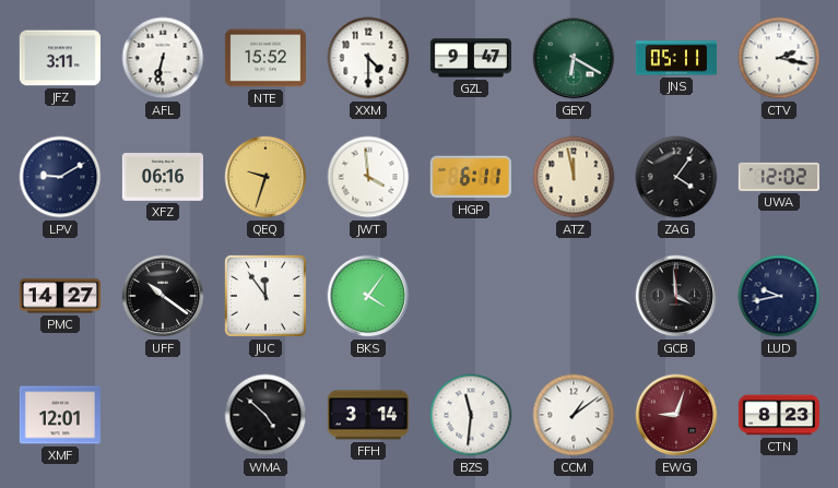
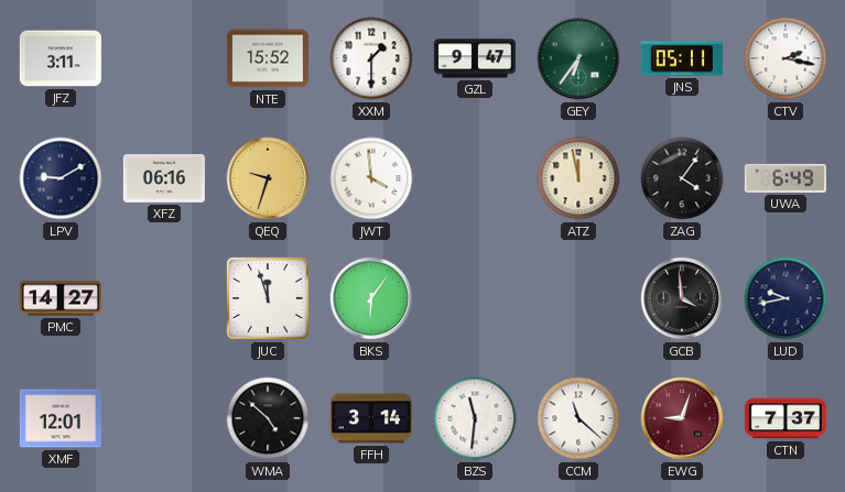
AFL: 6:32 -> none
XXM: 4:30 -> 1:30
GEY: 6:20 -> 6:36
HGP: 6:11 -> none
UWA: 12:02 -> 6:49
UFF: 10:21 -> none
JUC: 11:54 -> 11:57
BKS: 4:06 -> 6:06
CCM: 1:09 -> 11:22
CTN: 8:23 -> 7:37
